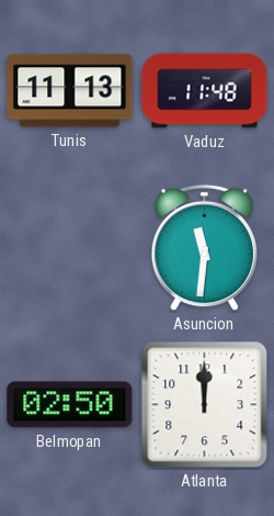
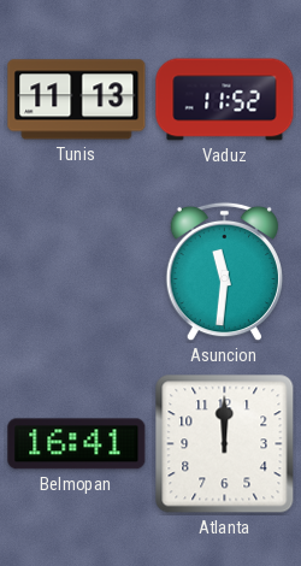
Vaduz: 11:48 -> 11:52
Belmopan: 02:50 -> 16:41
